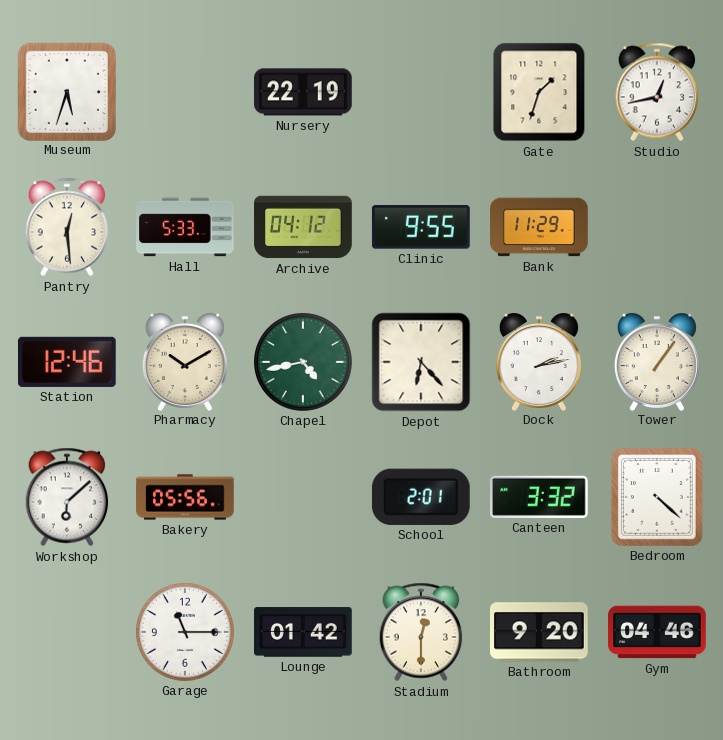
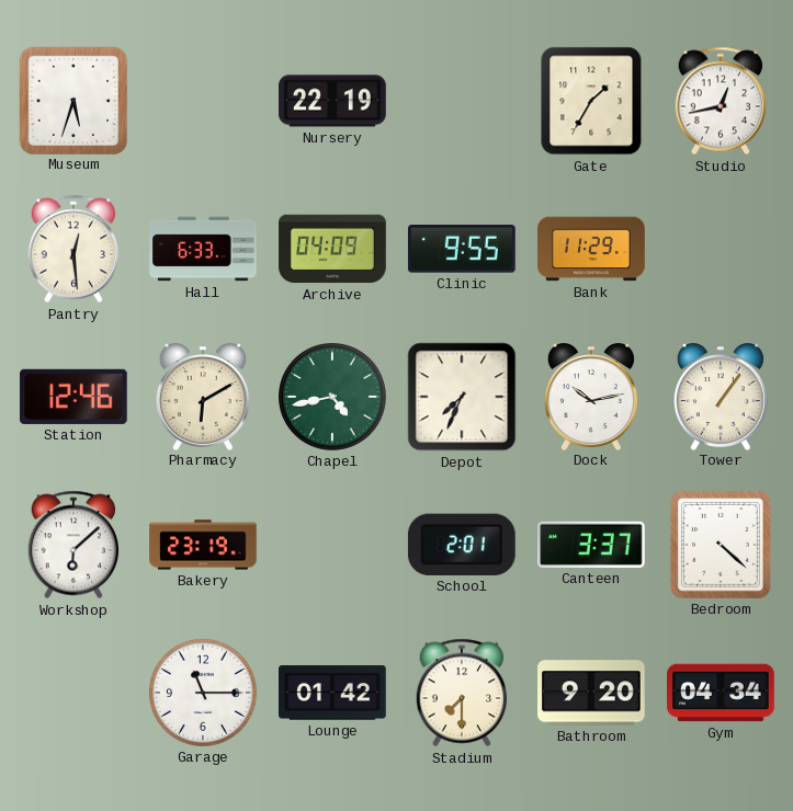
Gate: 1:33 -> 1:35
Hall: 5:33 -> 6:33
Archive: 04:12 -> 04:09
Pharmacy: 10:10 -> 6:10
Depot: 6:23 -> 7:34
Dock: 2:13 -> 10:13
Bakery: 05:56 -> 23:19
Canteen: 3:32 -> 3:37
Stadium: 12:30 -> 7:30
Gym: 04:46 -> 04:34
